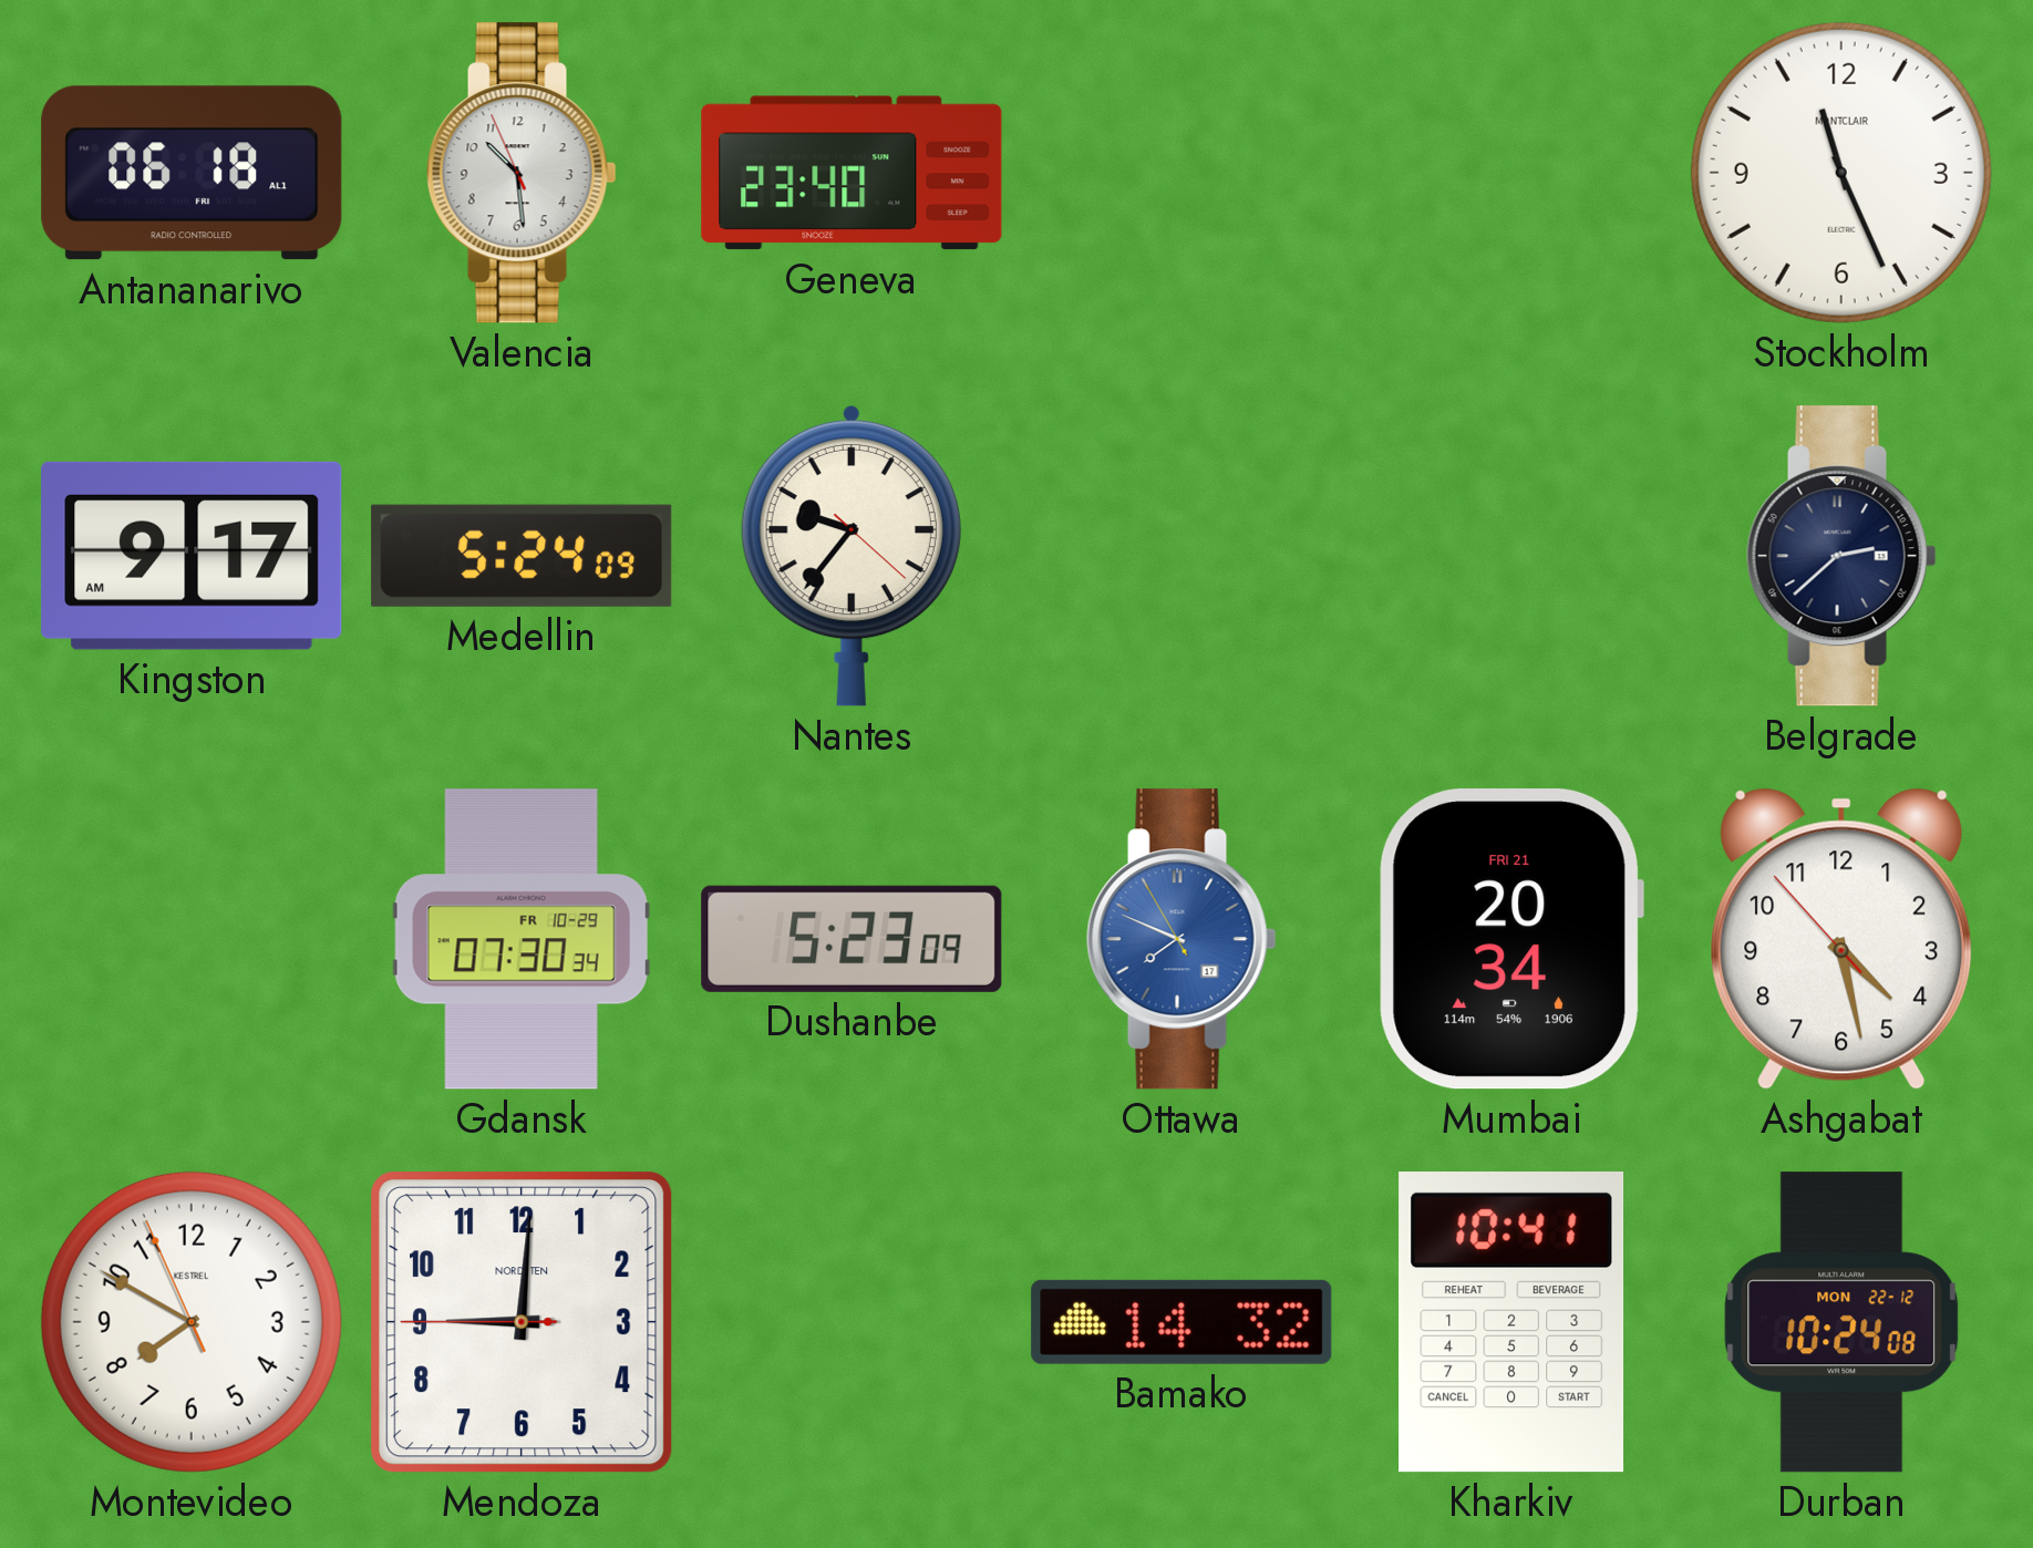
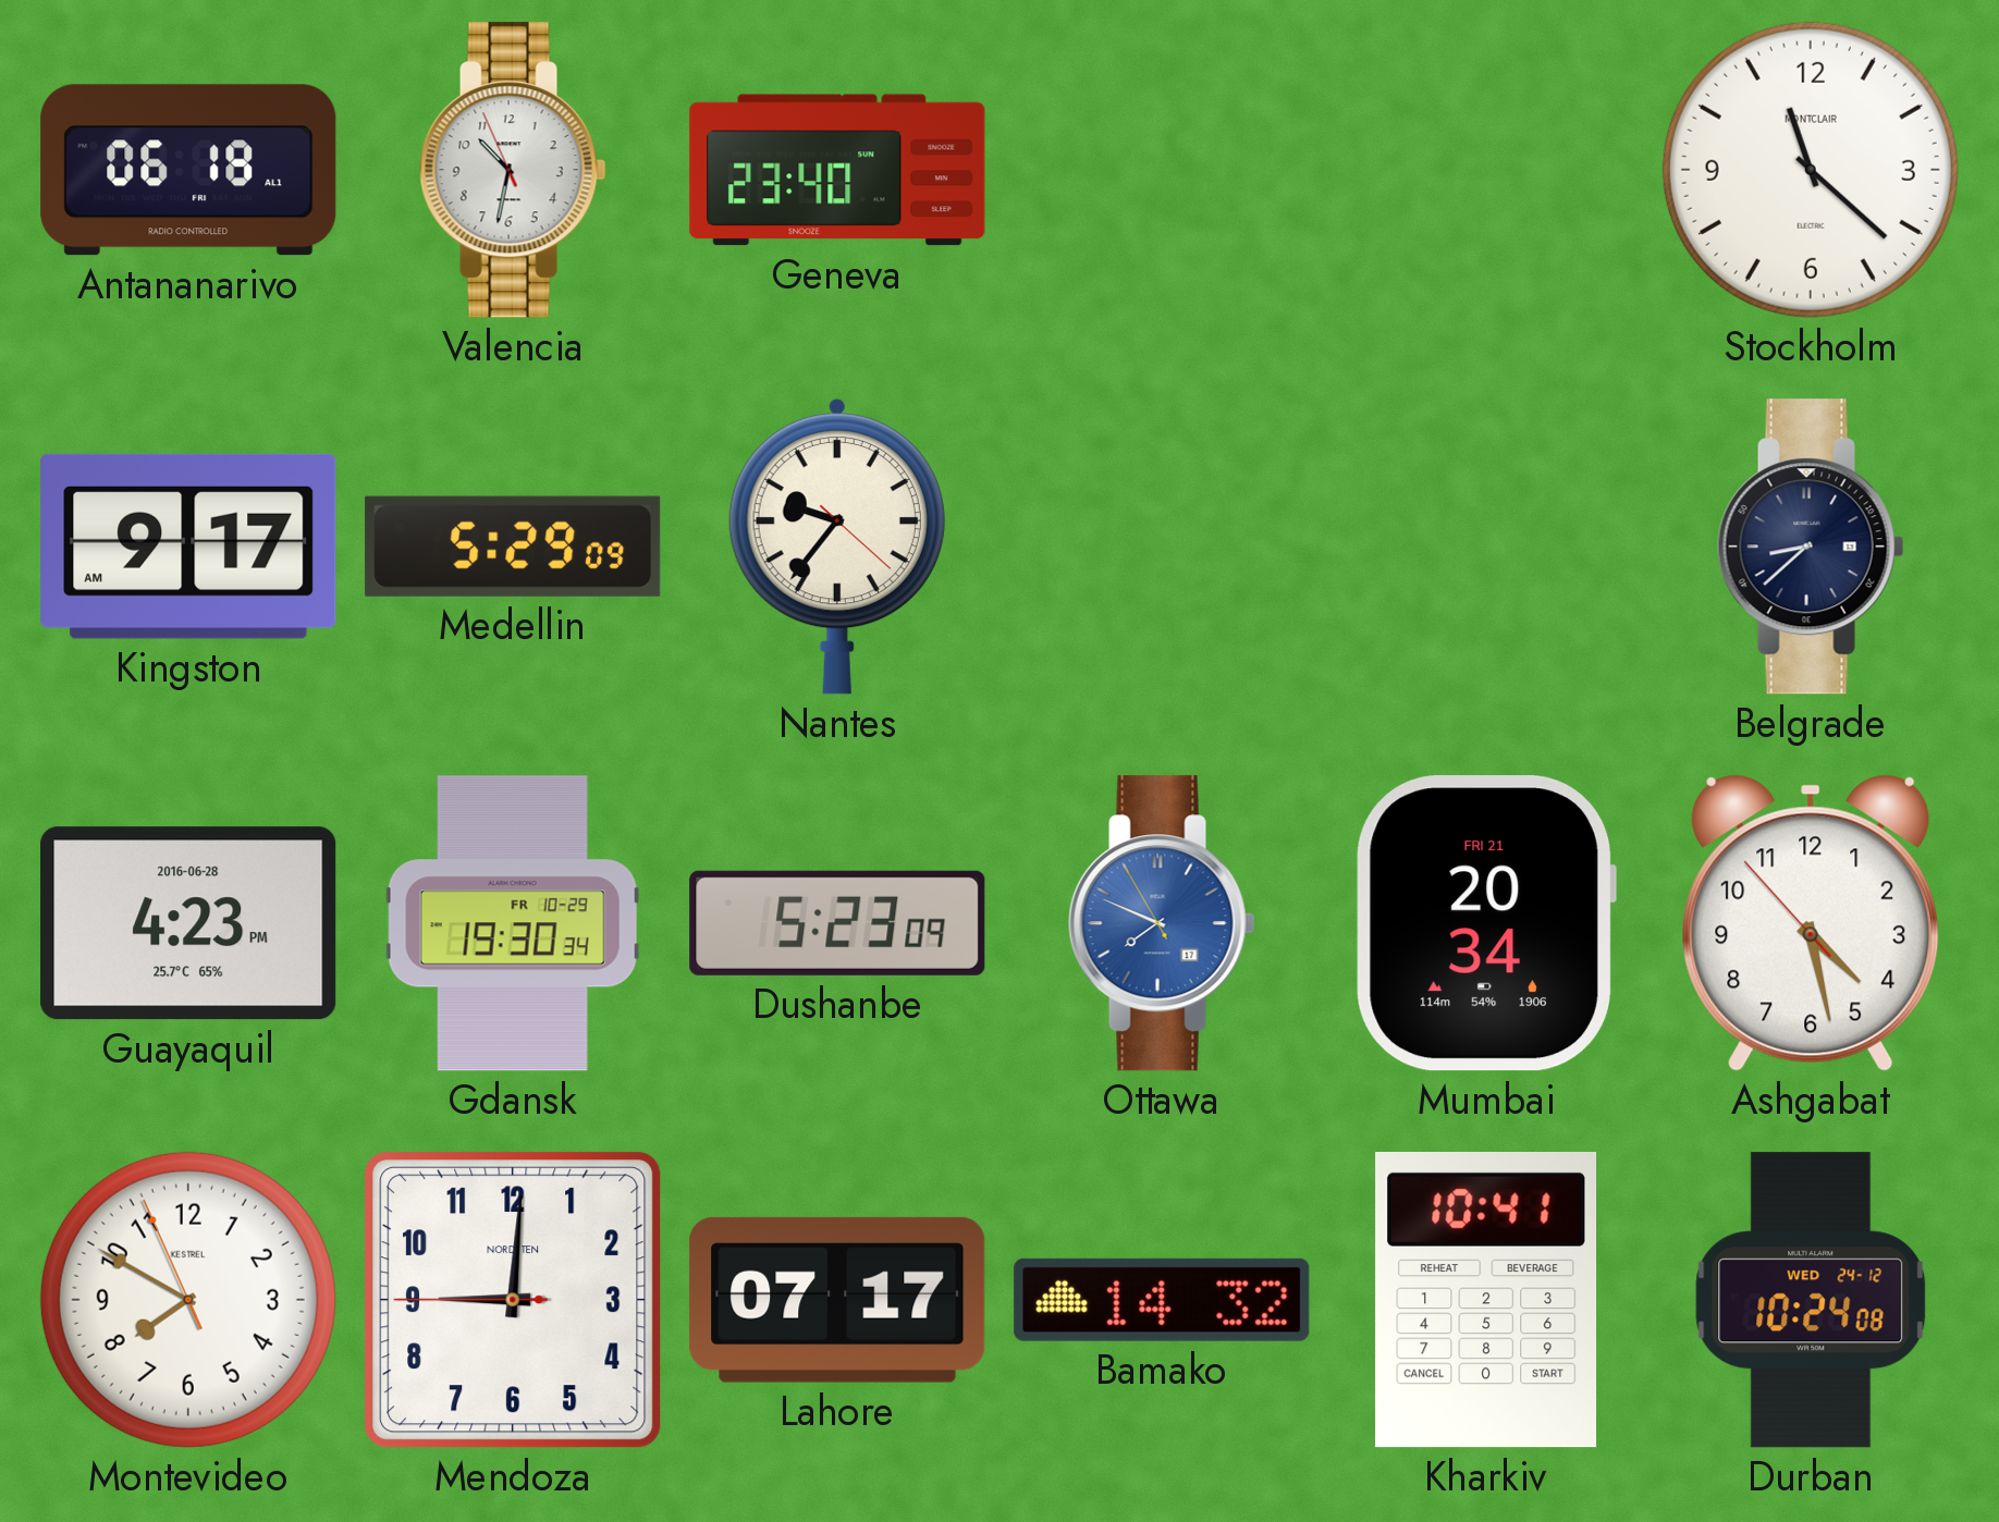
Valencia: 10:28 -> 10:31
Stockholm: 11:26 -> 11:22
Medellin: 5:24 -> 5:29
Belgrade: 2:38 -> 8:38
Guayaquil: none -> 4:23
Gdansk: 07:30 -> 19:30
Lahore: none -> 07:17
Durban date: MON 22-12 -> WED 24-12
